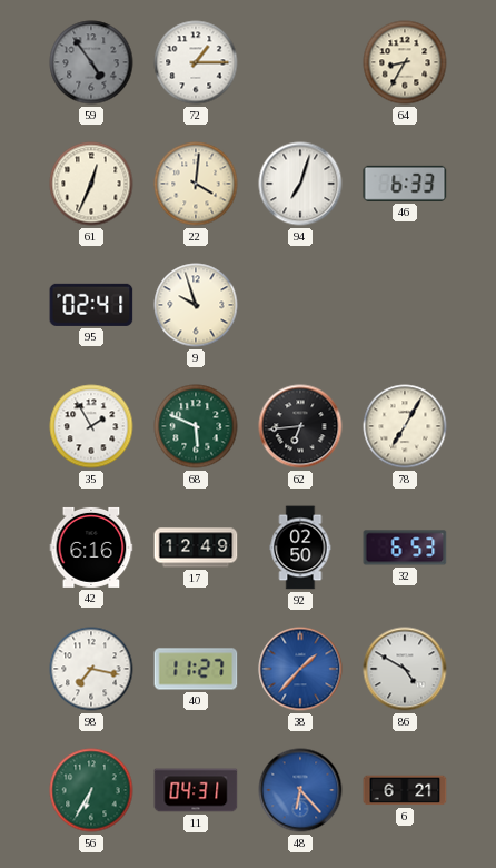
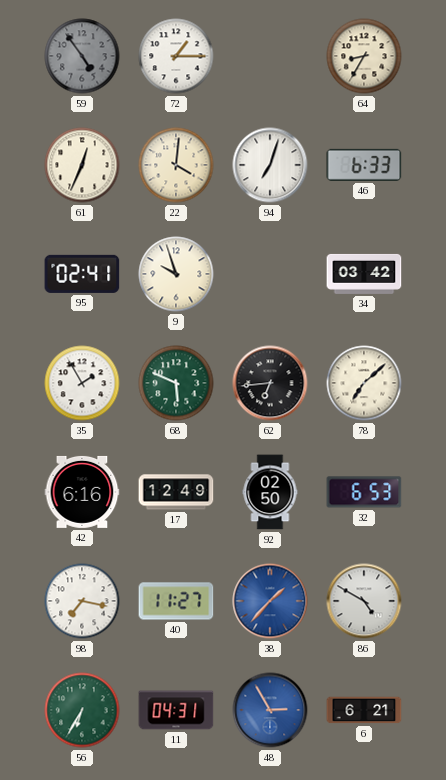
34: none -> 03:42
78: 7:05 -> 7:08
48: 6:23 -> 2:55
